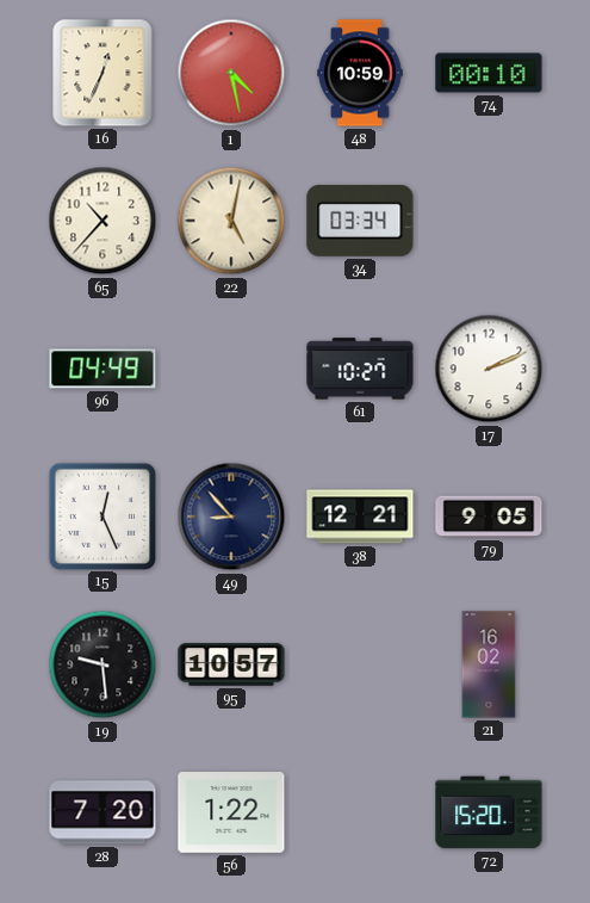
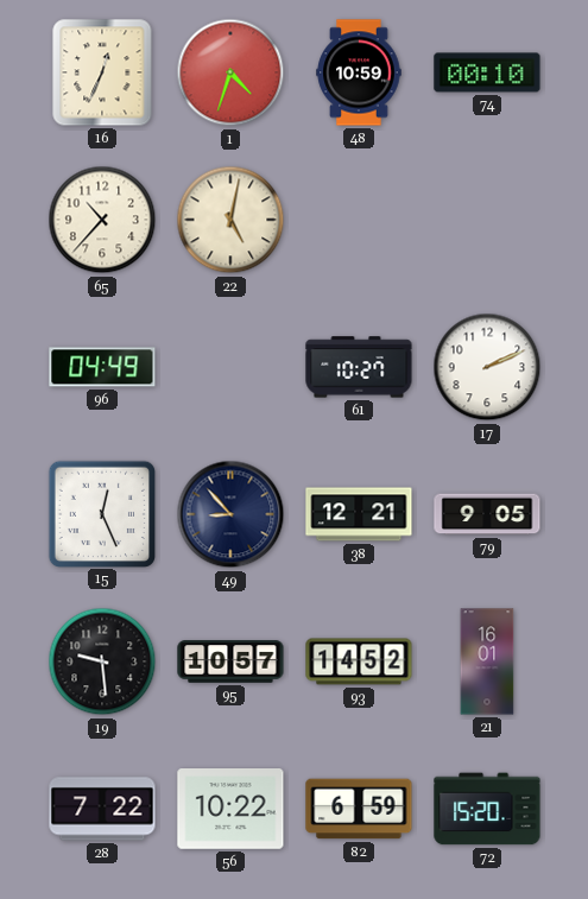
1: 4:28 -> 4:33
34: 03:34 -> none
93: none -> 14:52
21: 16:02 -> 16:01
28: 7:20 -> 7:22
56: 1:22 -> 10:22
82: none -> 6:59
